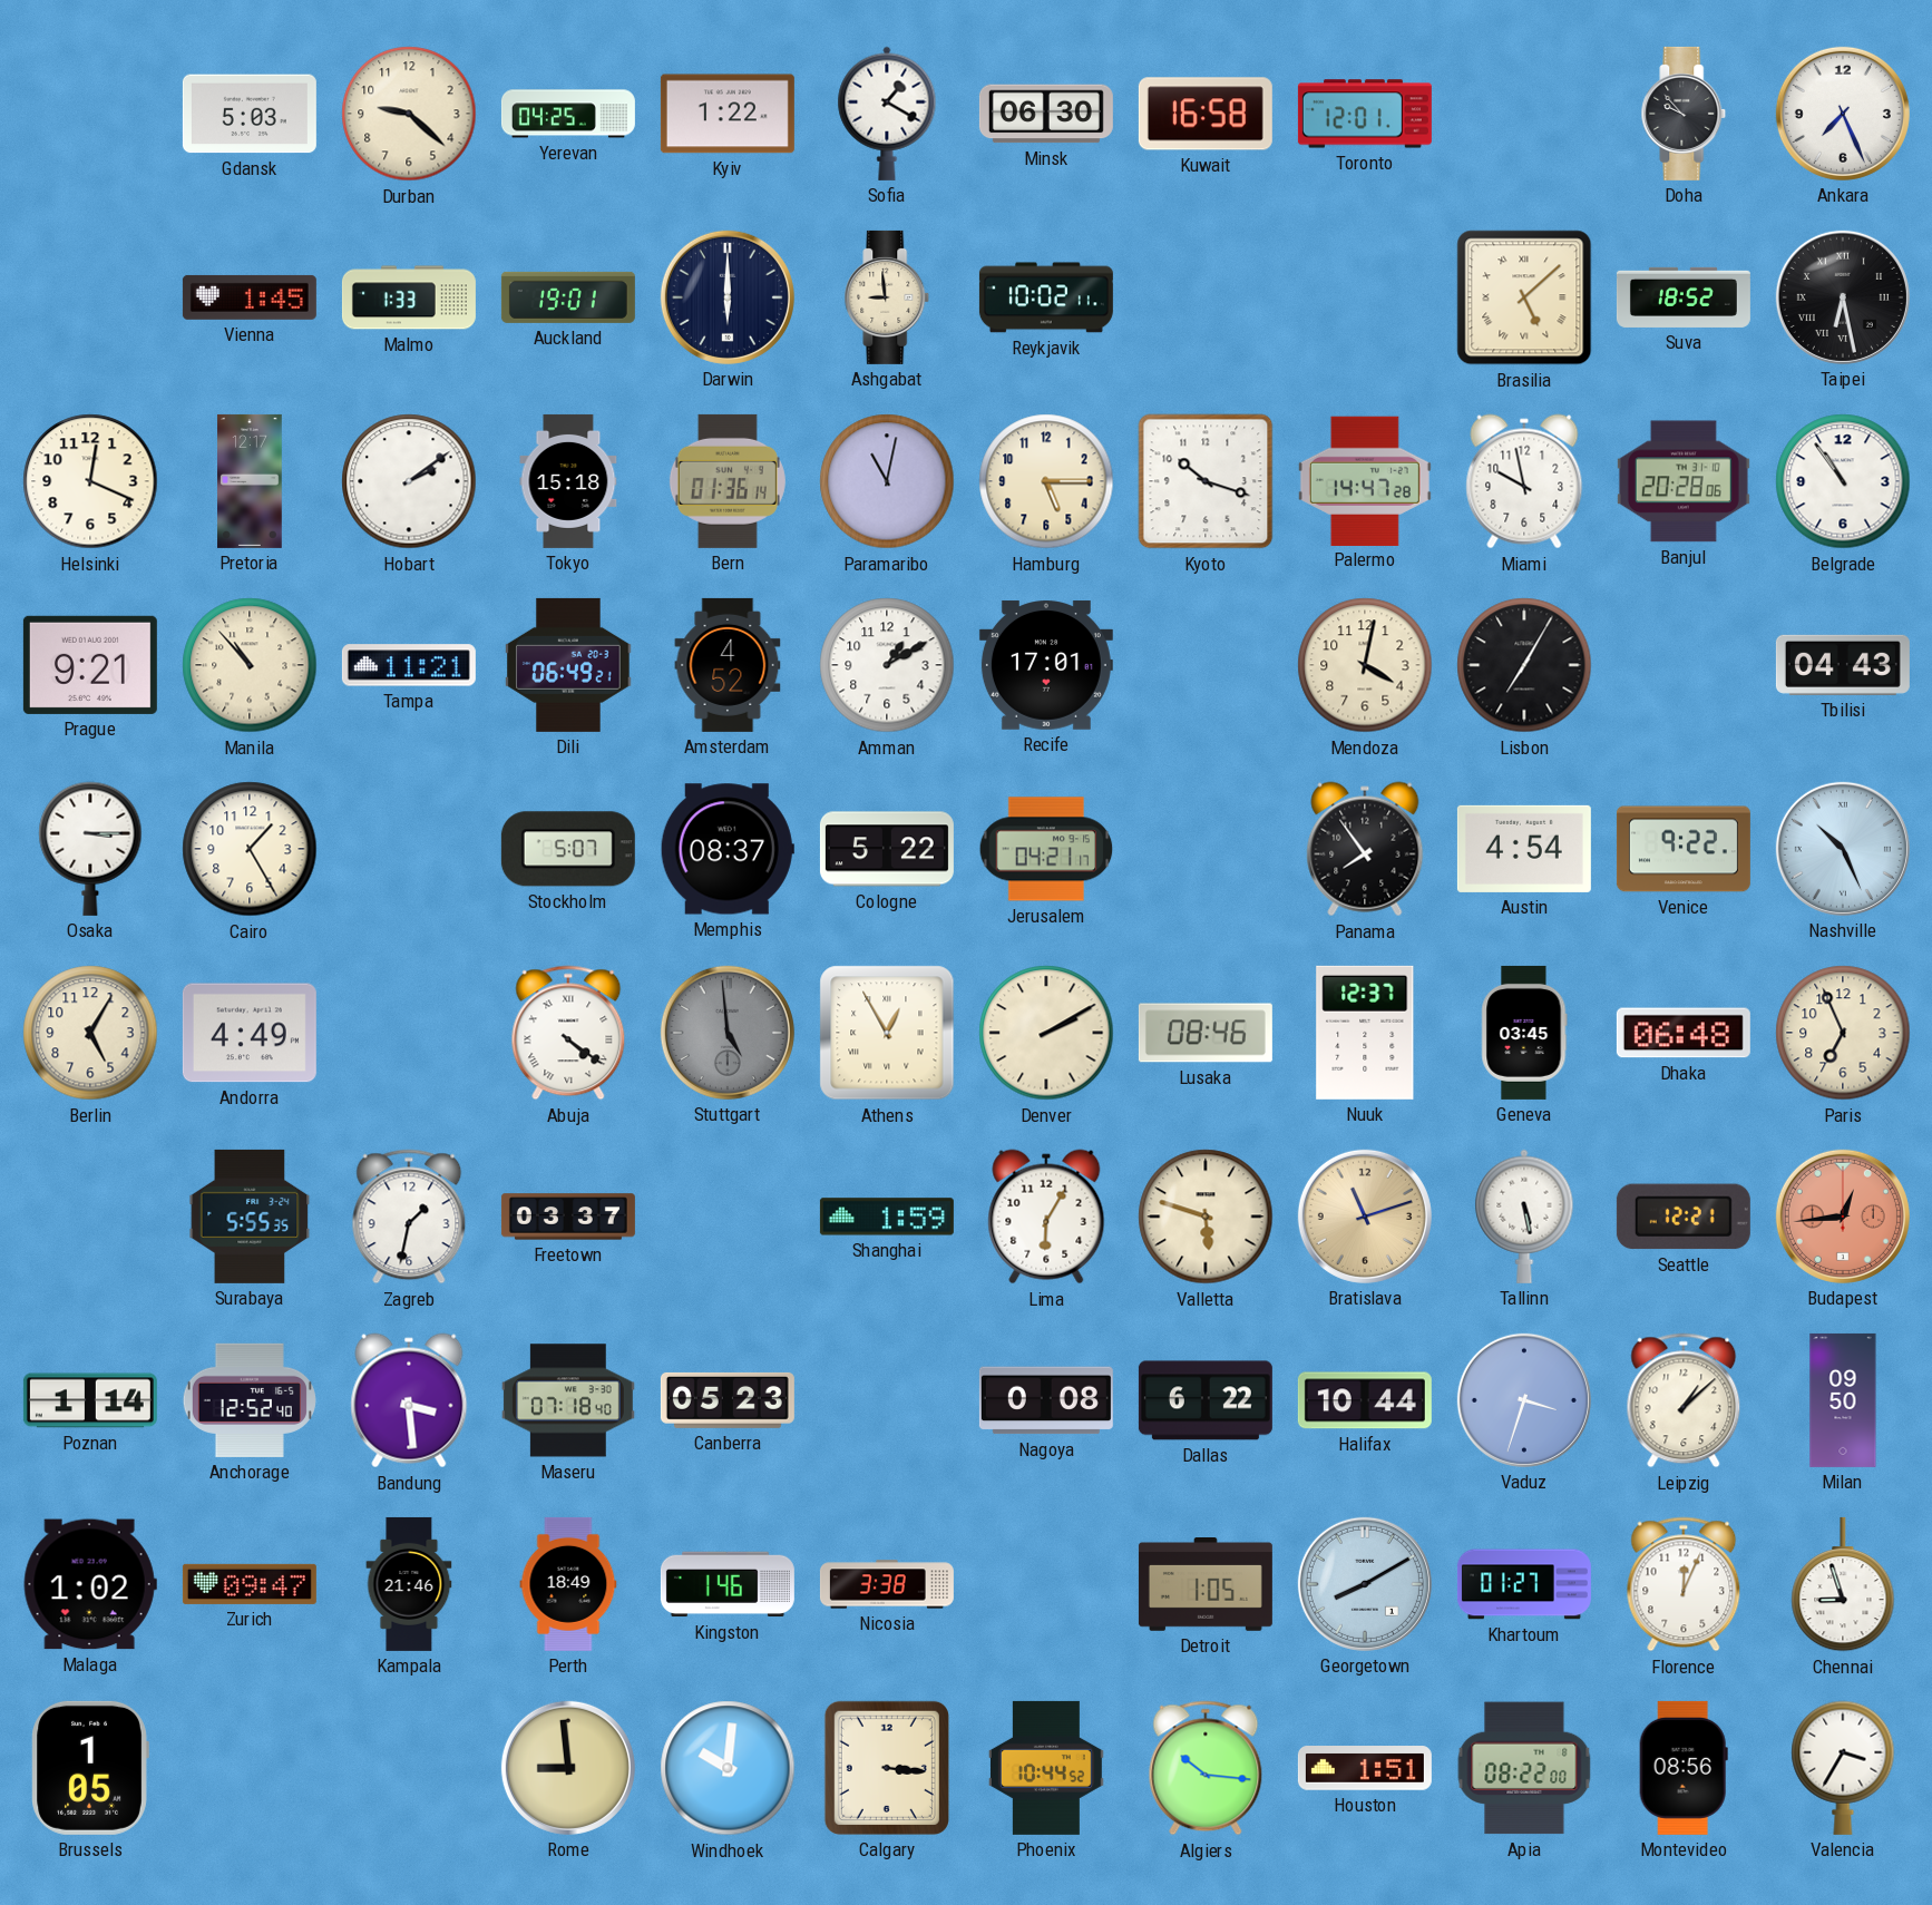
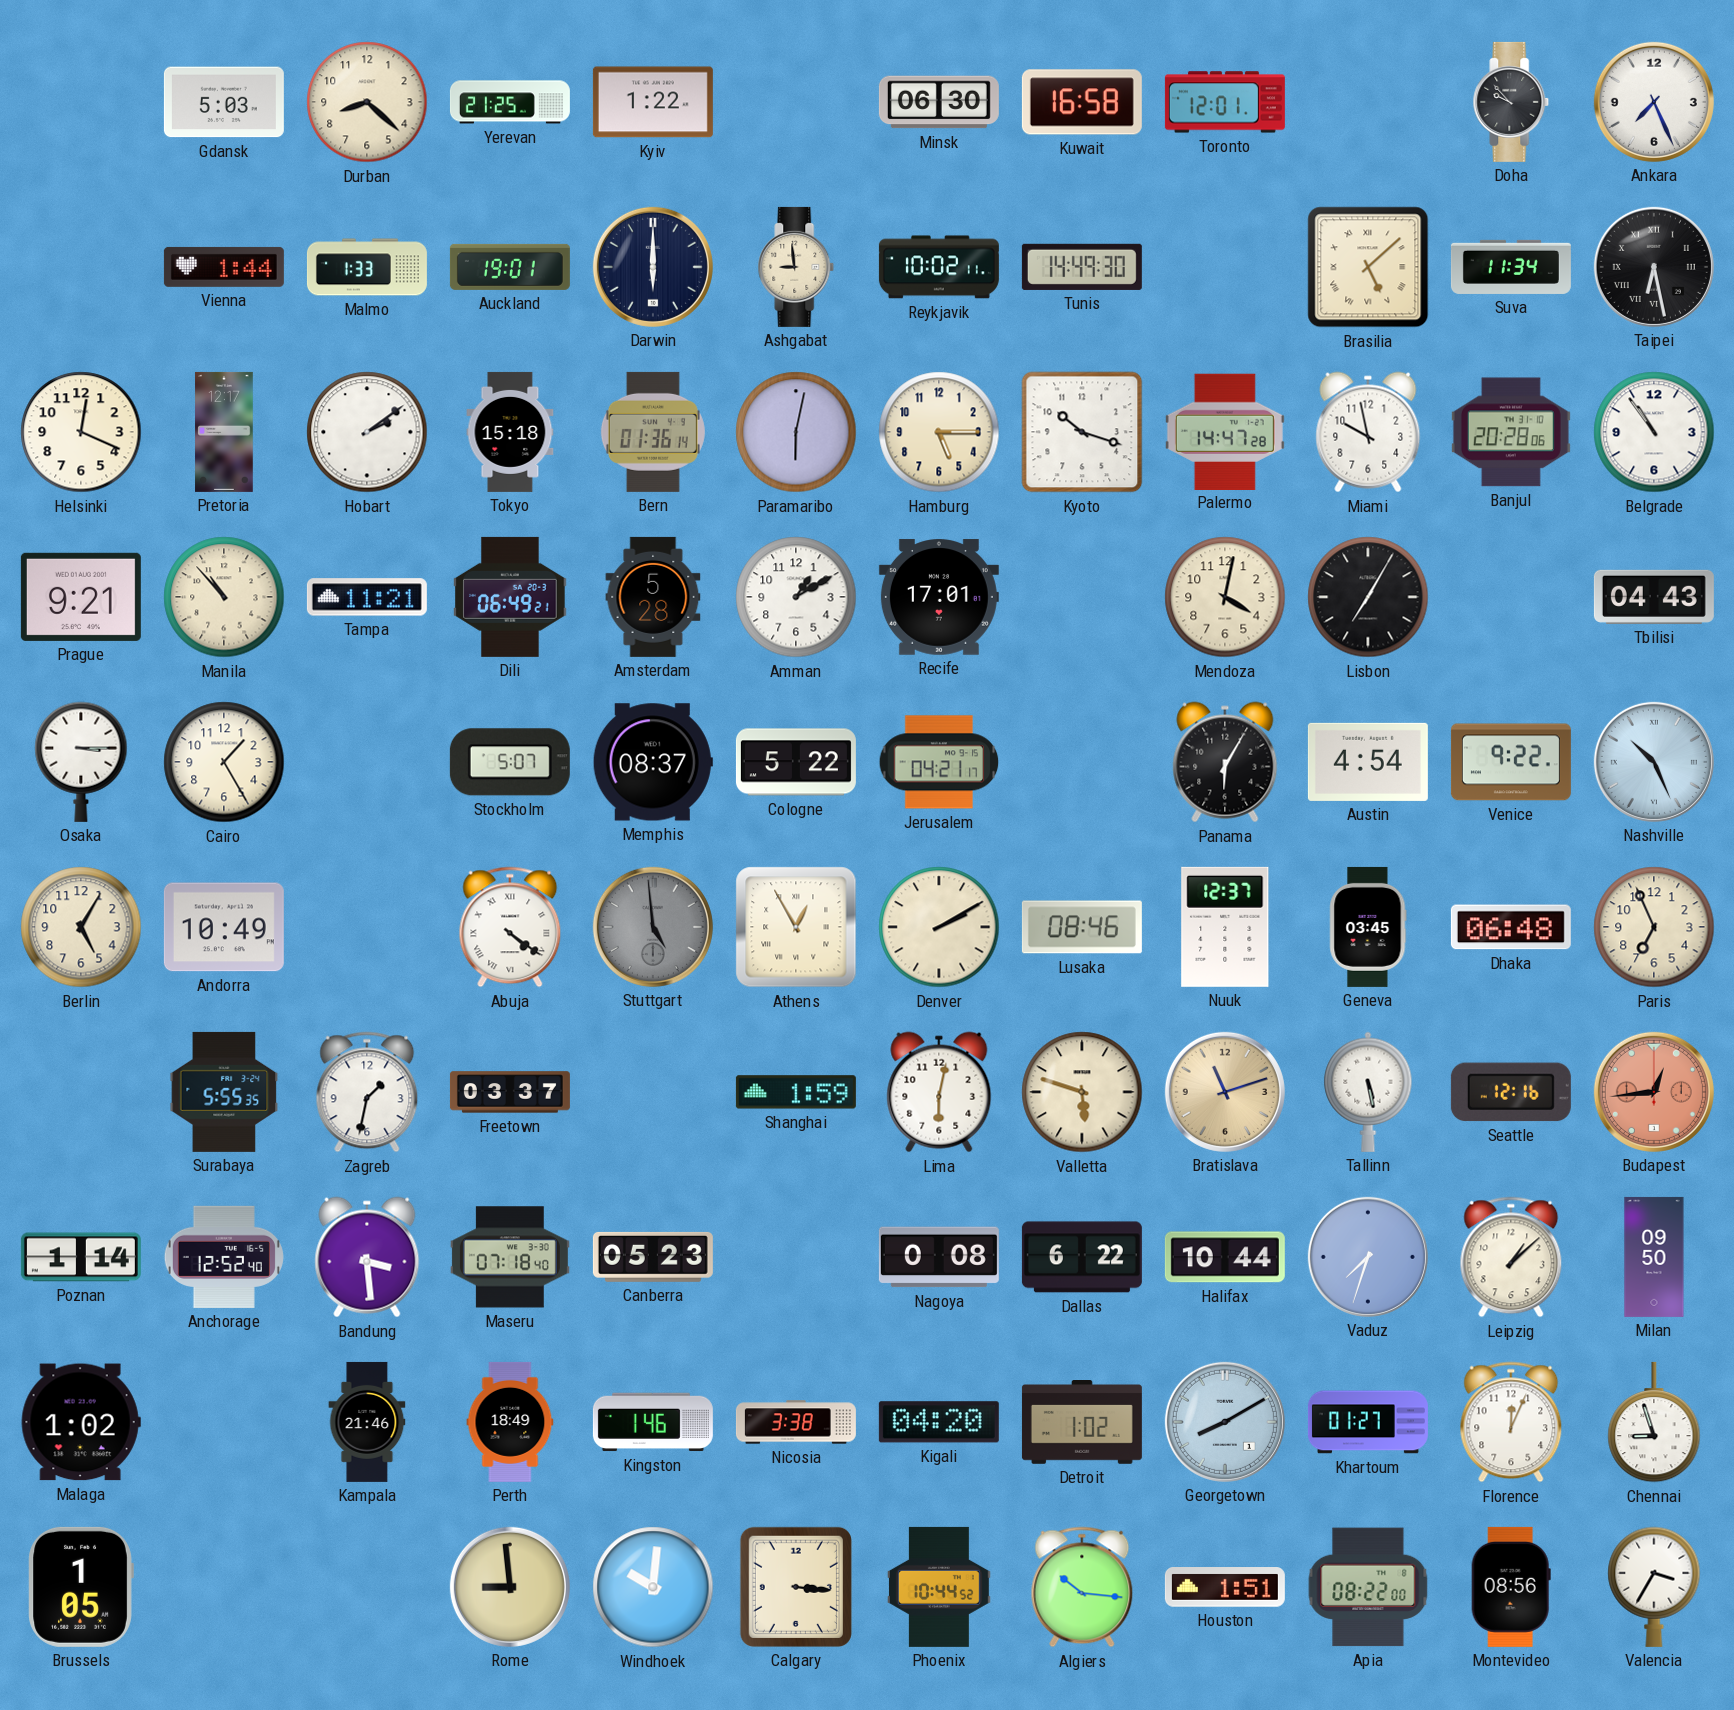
Durban: 9:22 -> 8:22
Yerevan: 04:25 -> 21:25
Sofia: 1:20 -> none
Vienna: 1:45 -> 1:44
Tunis: none -> 14:49
Suva: 18:52 -> 11:34
Paramaribo: 11:02 -> 6:02
Amsterdam: 4:52 -> 5:28
Panama: 7:54 -> 6:05
Andorra: 4:49 -> 10:49
Lima: 6:05 -> 6:02
Seattle: 12:21 -> 12:16
Vaduz: 3:33 -> 7:33
Zurich: 09:47 -> none
Kigali: none -> 04:20
Detroit: 1:05 -> 1:02
